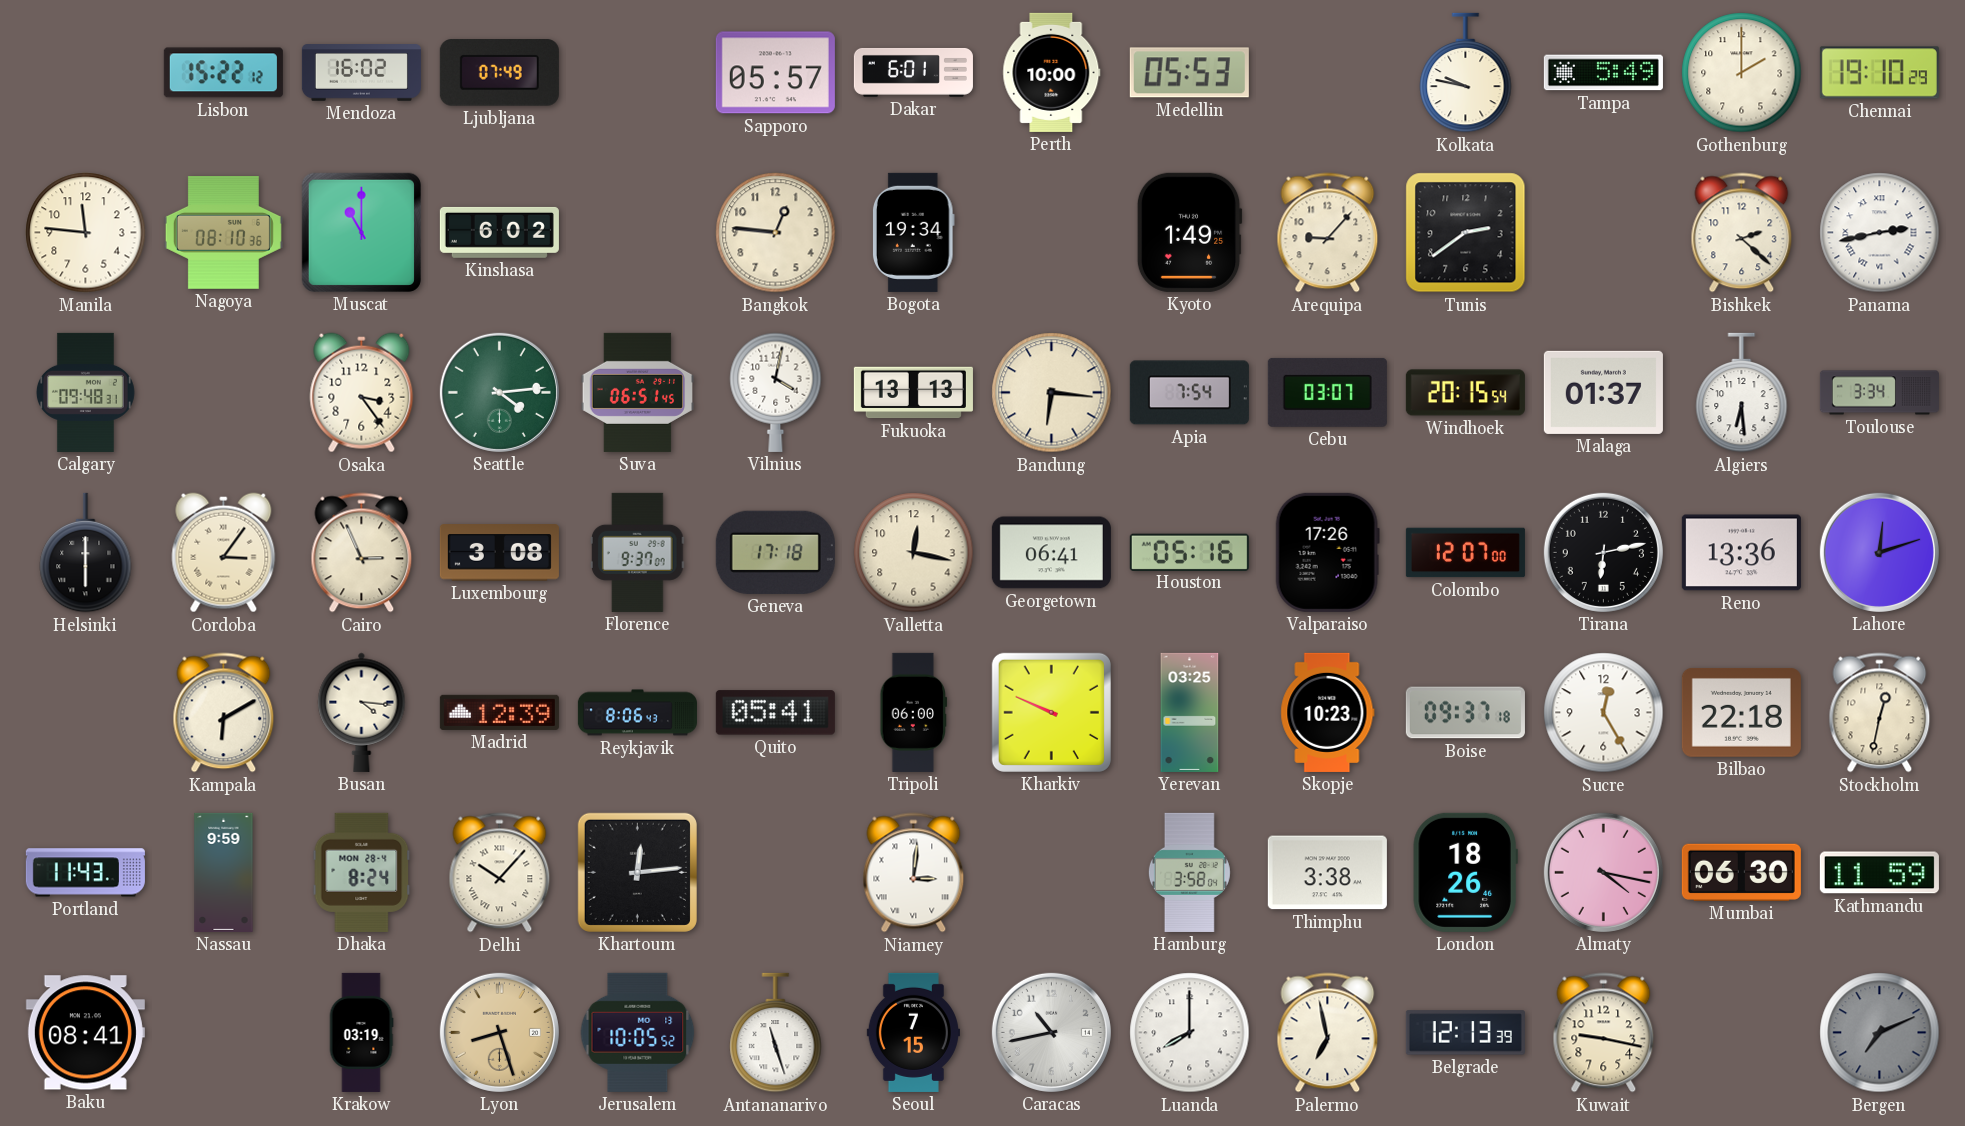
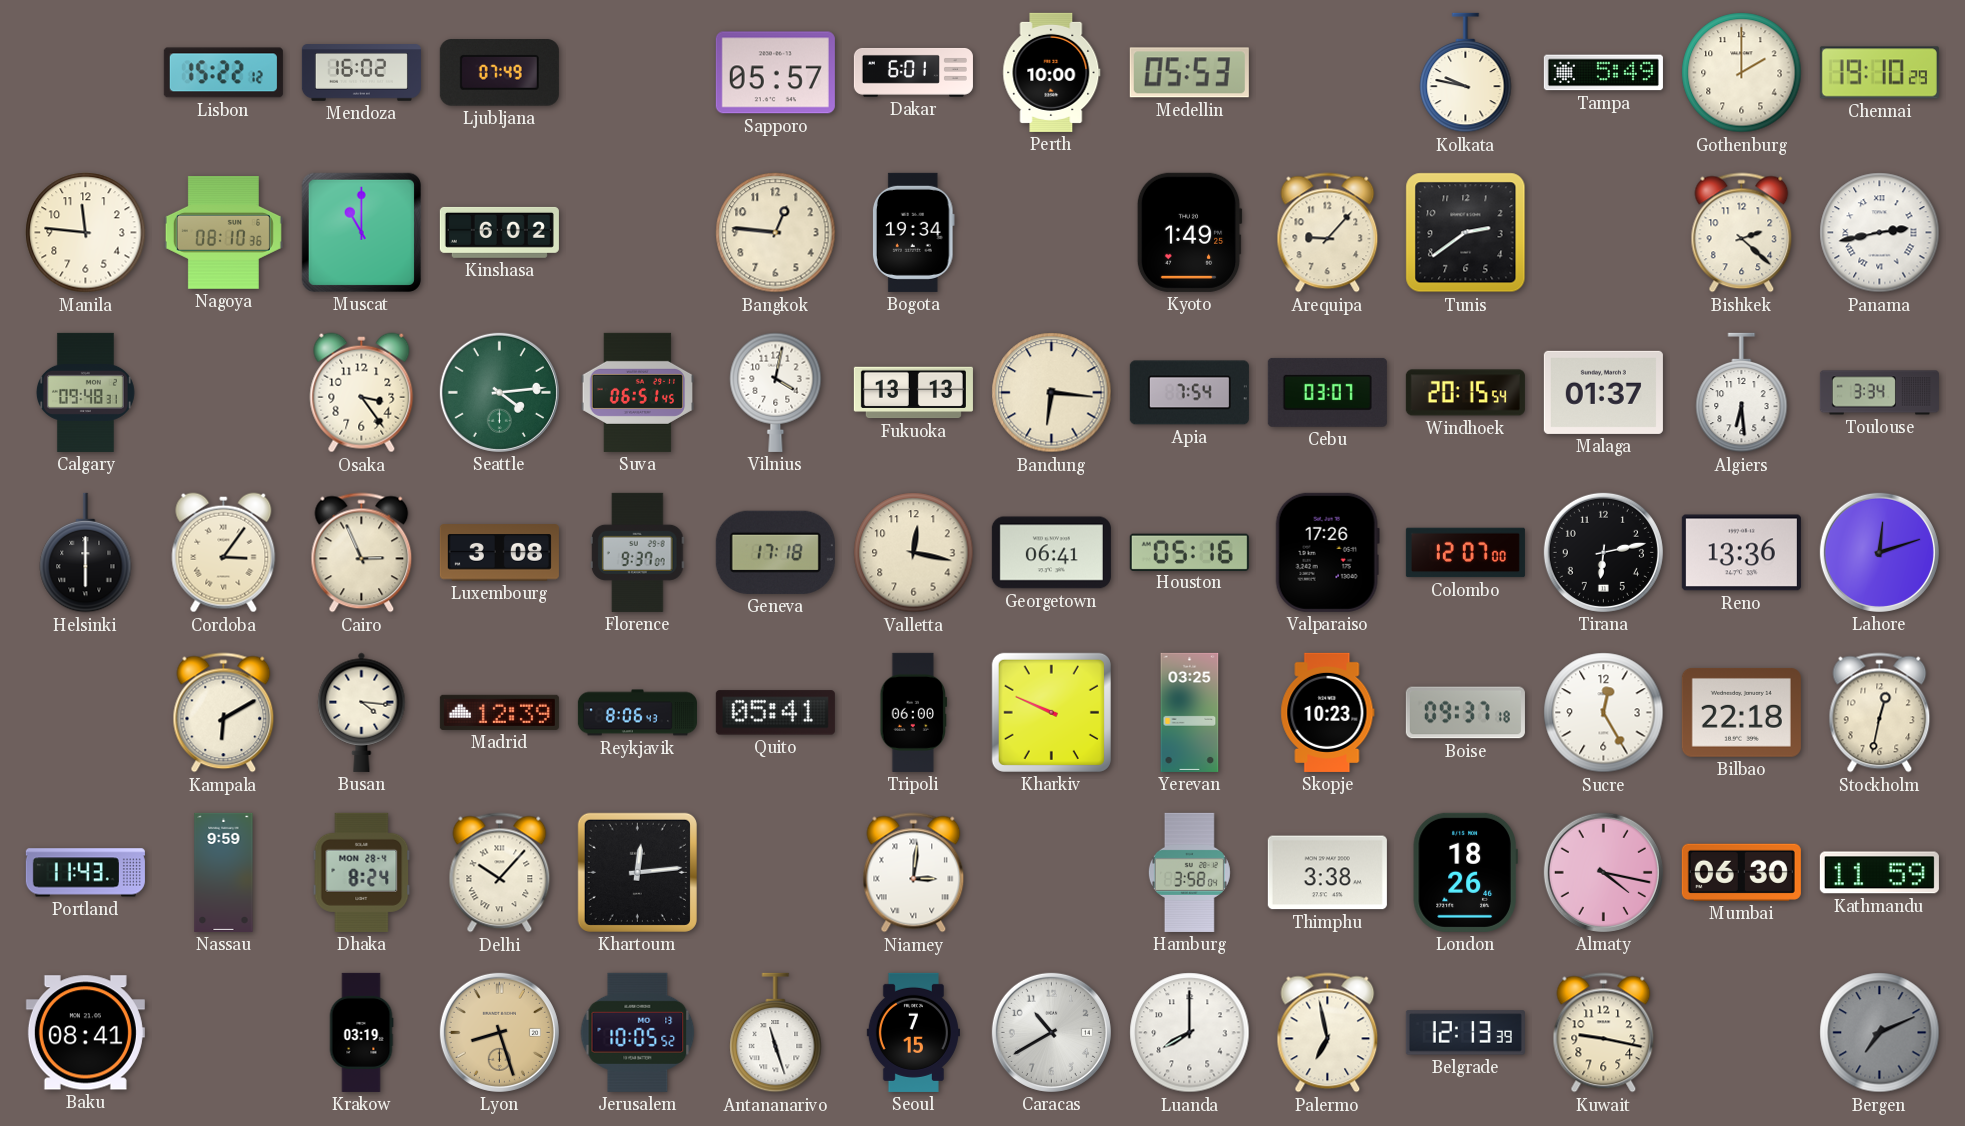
Caracas: 10:43 -> 10:40
